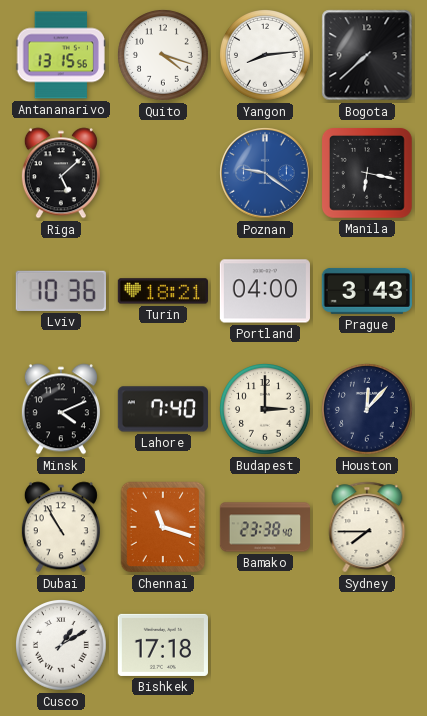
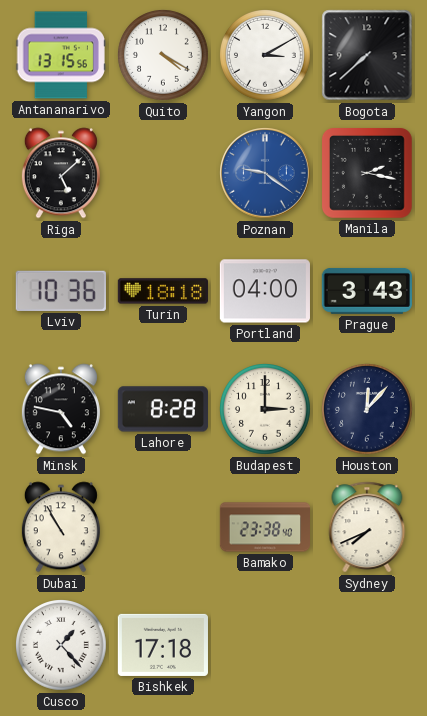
Quito: 4:18 -> 4:20
Yangon: 8:14 -> 3:10
Manila: 6:17 -> 2:17
Turin: 18:21 -> 18:18
Minsk: 4:11 -> 4:47
Lahore: 7:40 -> 8:28
Chennai: 11:18 -> none
Sydney: 7:45 -> 7:41
Cusco: 1:10 -> 1:23
